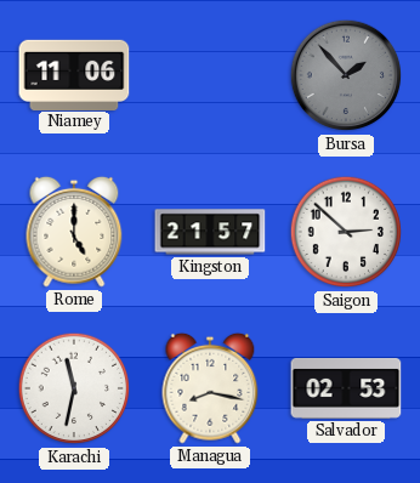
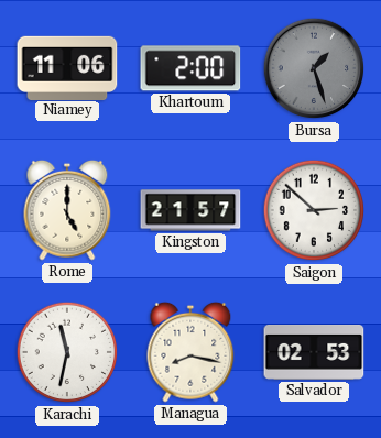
Khartoum: none -> 2:00
Bursa: 1:53 -> 1:27
